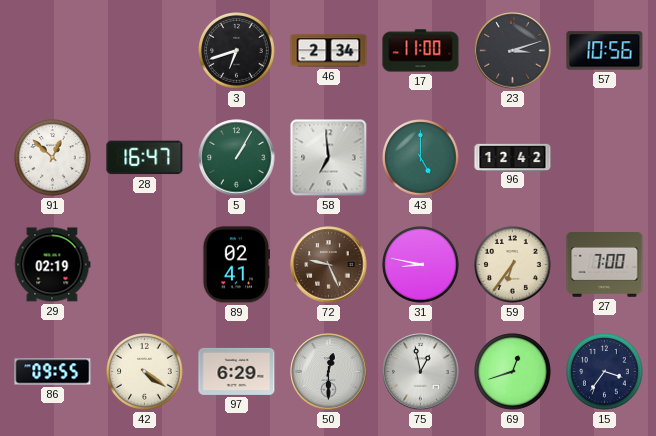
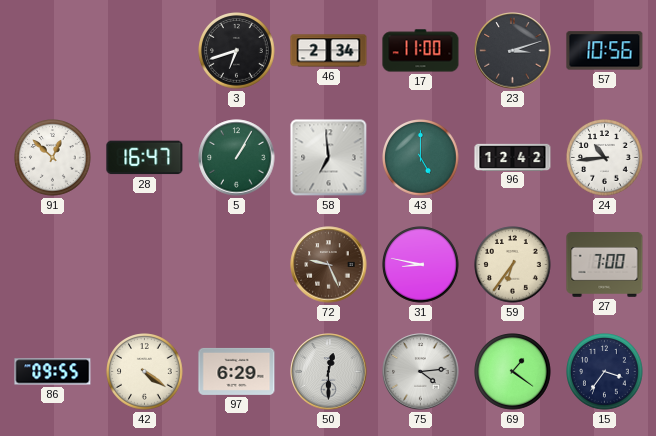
24: none -> 10:44
29: 02:19 -> none
89: 02:41 -> none
75: 12:58 -> 4:14
69: 12:42 -> 1:21
